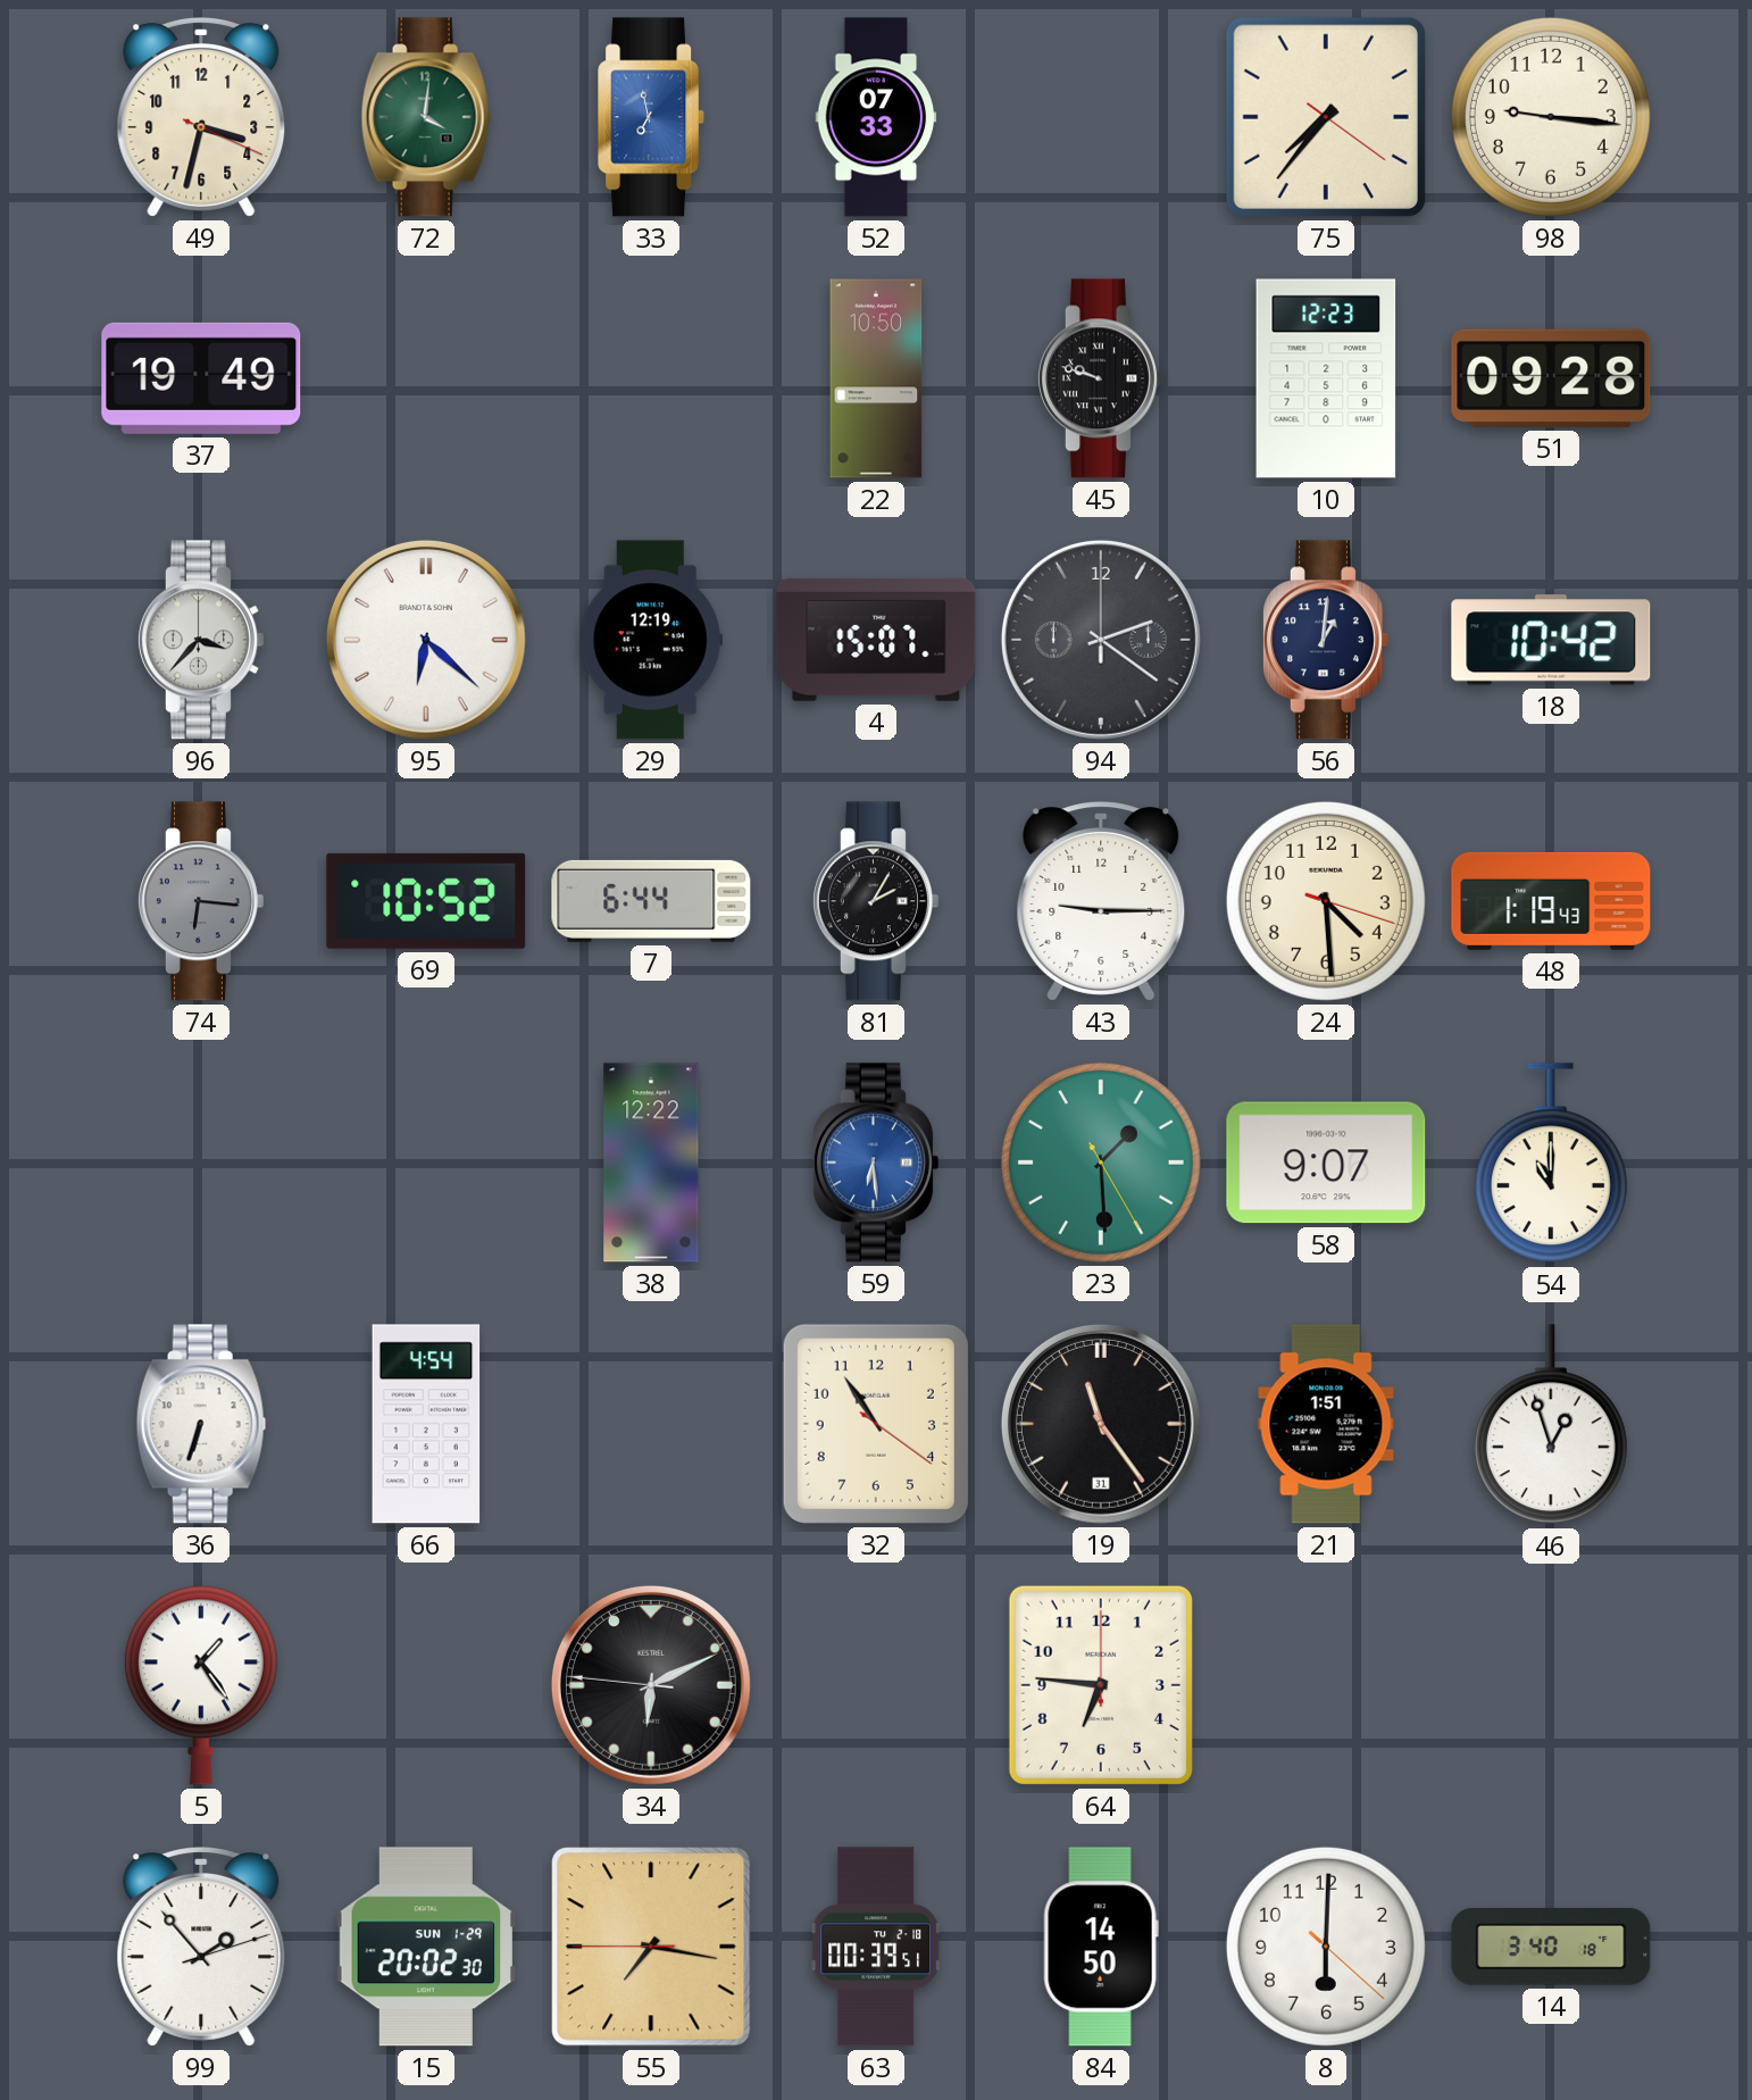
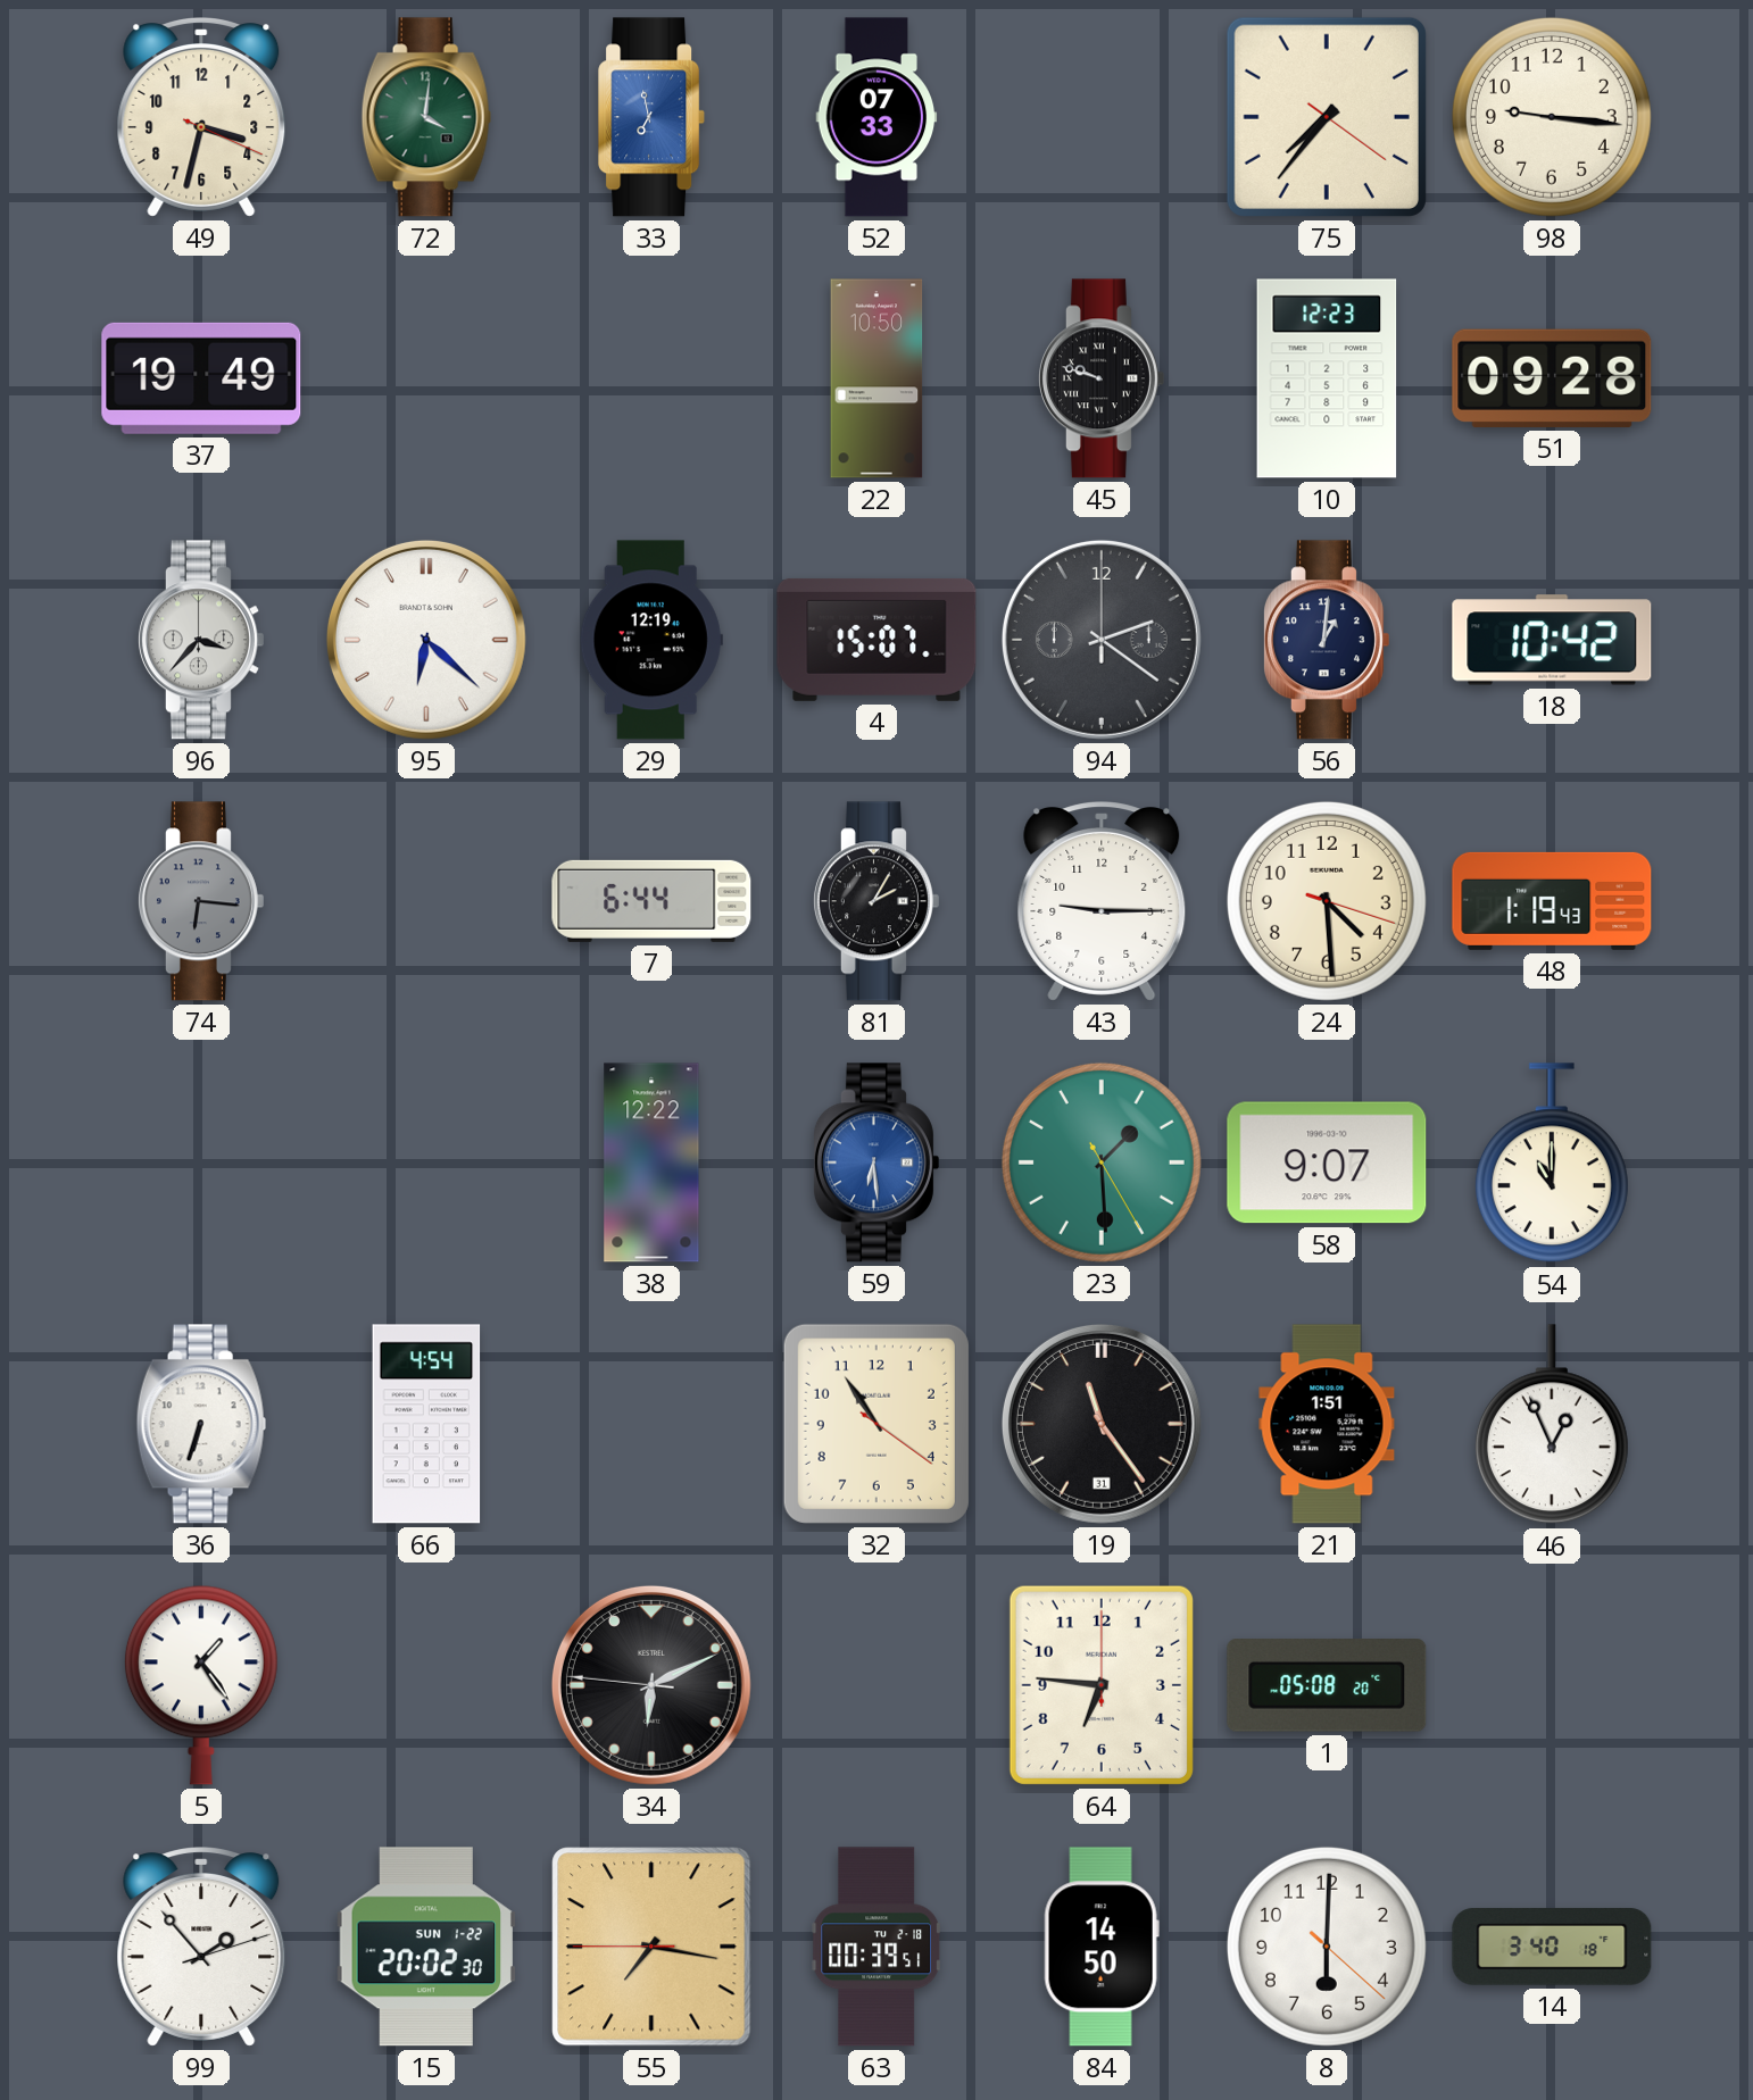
69: 10:52 -> none
46: 12:57 -> 12:56
1: none -> 05:08
15 date: SUN 1-29 -> SUN 1-22
